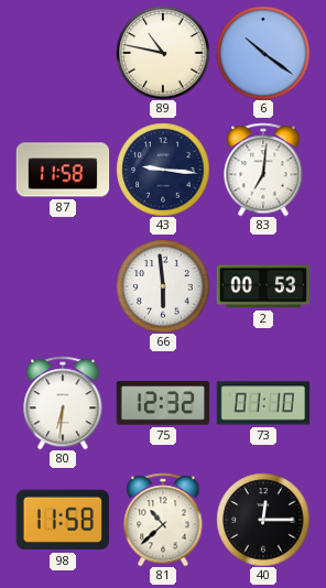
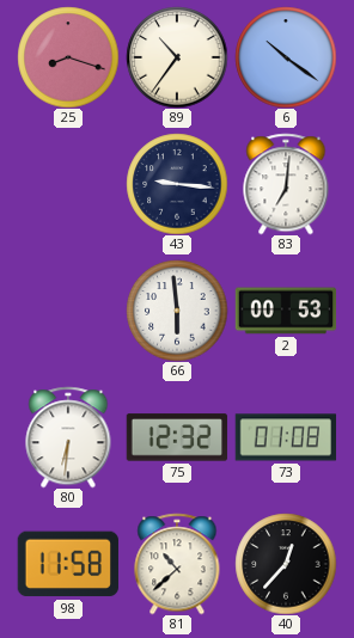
25: none -> 8:18
89: 10:47 -> 10:36
87: 11:58 -> none
73: 01:10 -> 01:08
40: 12:15 -> 12:37
